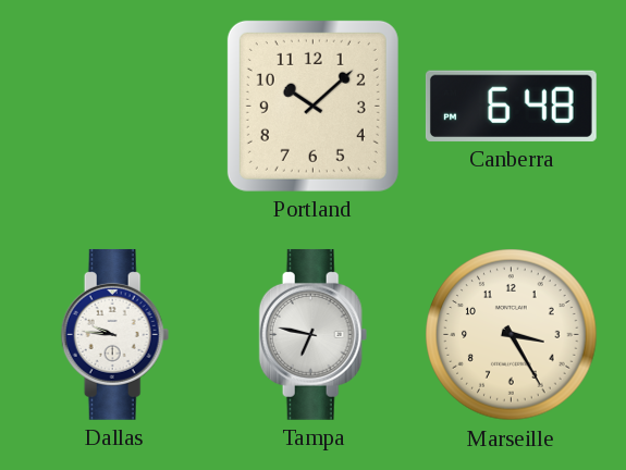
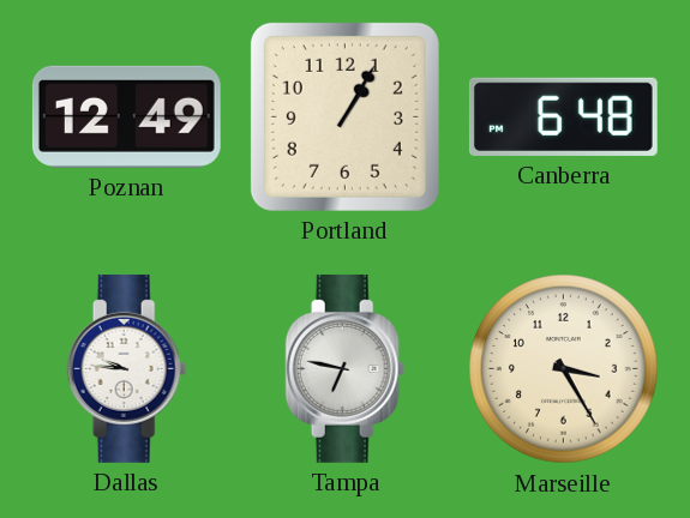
Poznan: none -> 12:49
Portland: 10:08 -> 1:05
